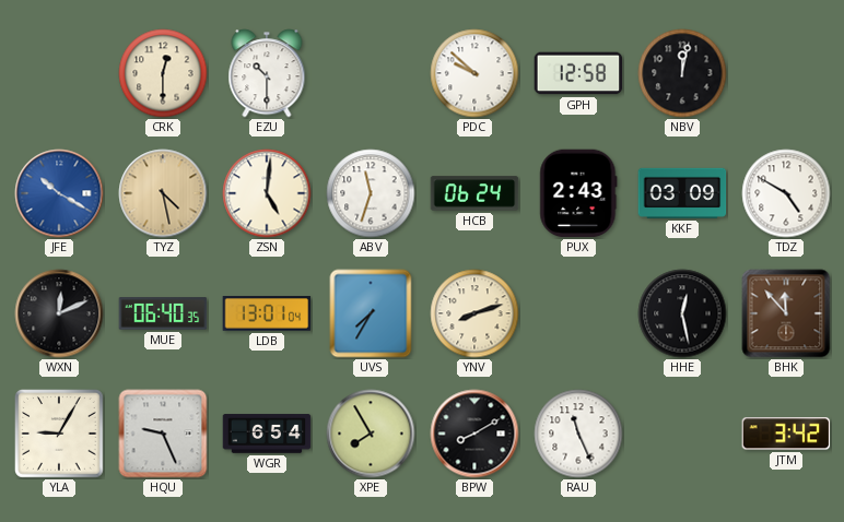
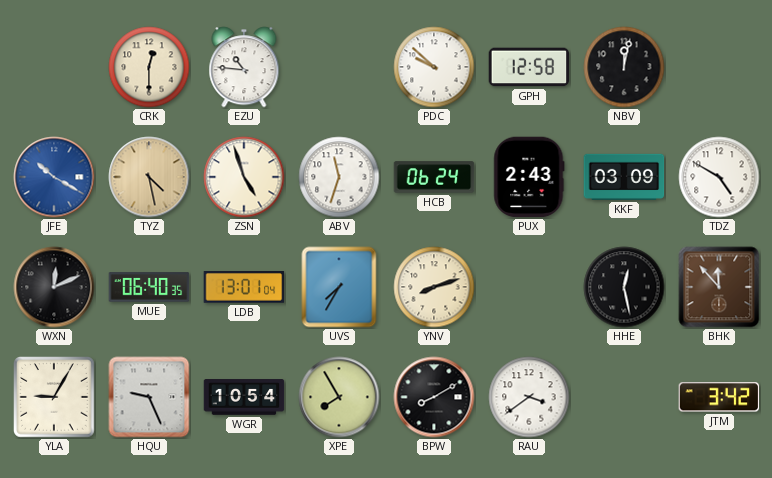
EZU: 10:30 -> 10:46
ZSN: 5:01 -> 4:57
WGR: 6:54 -> 10:54
RAU: 11:26 -> 3:39
